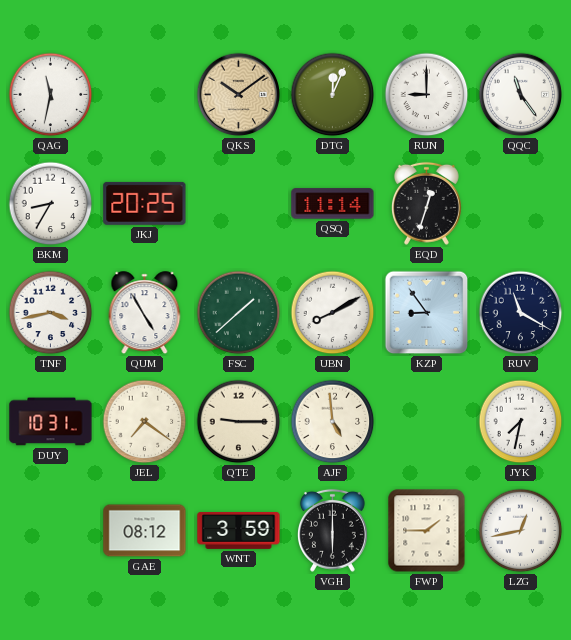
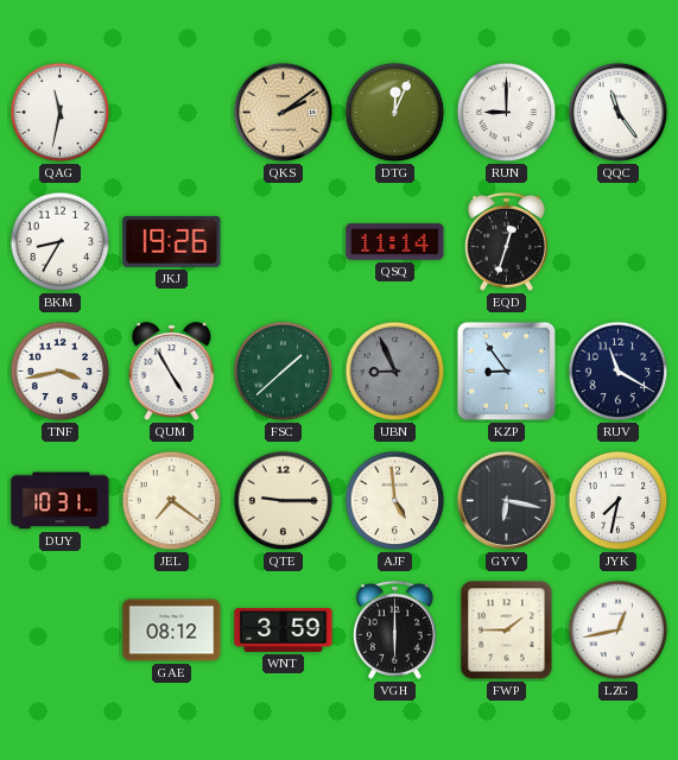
QKS: 10:09 -> 2:09
JKJ: 20:25 -> 19:26
UBN: 8:10 -> 8:56
UBN dial: white -> grey
GYV: none -> 6:17
